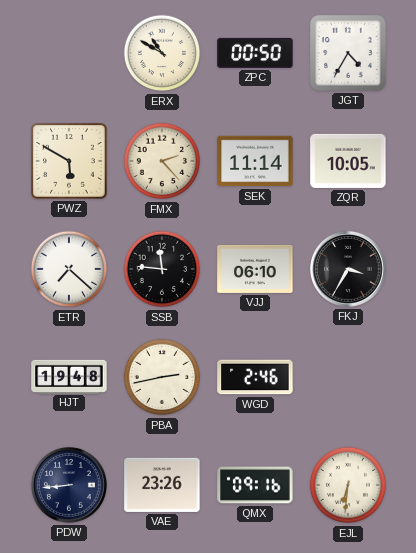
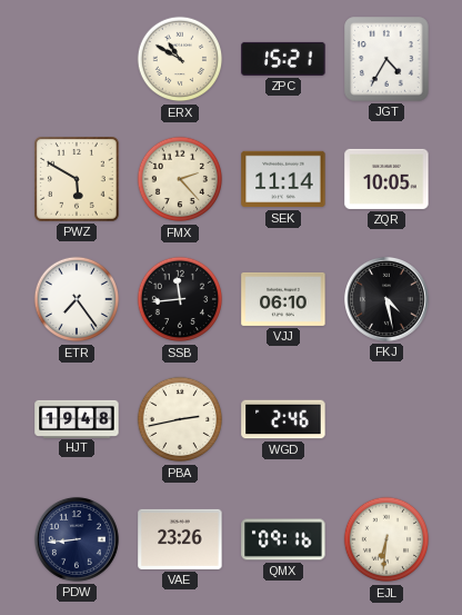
ZPC: 00:50 -> 15:21
ETR: 7:22 -> 7:24
SSB: 11:46 -> 11:44
FKJ: 3:35 -> 4:28
